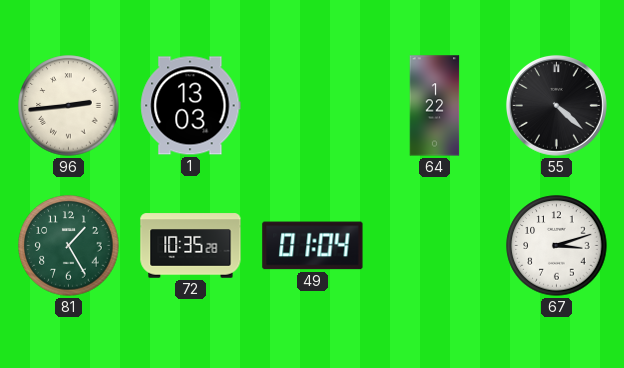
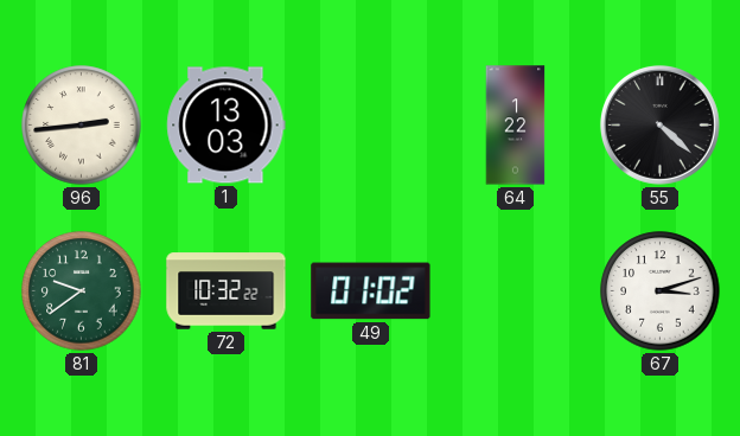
81: 1:25 -> 9:39
72: 10:35 -> 10:32
49: 01:04 -> 01:02
